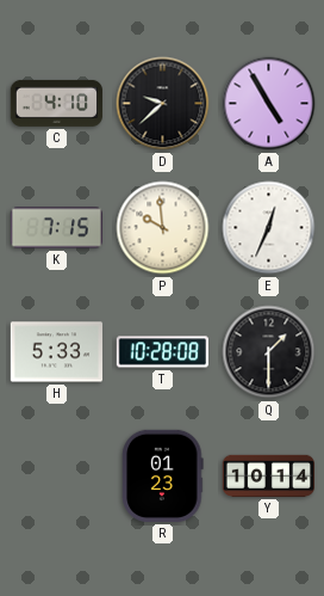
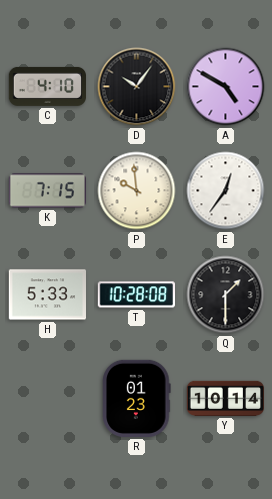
D: 9:38 -> 10:06
A: 4:55 -> 4:50
E: 12:34 -> 12:36
